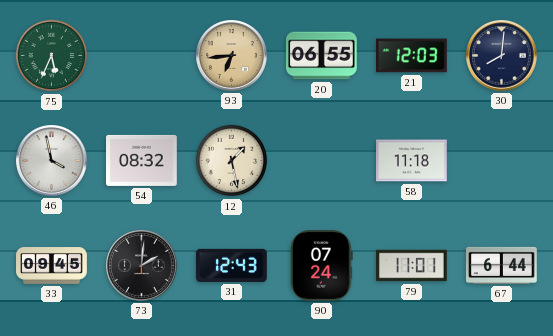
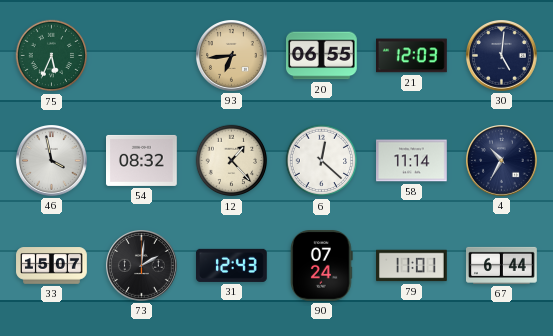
30: 8:01 -> 5:01
12: 1:28 -> 1:23
6: none -> 12:22
58: 11:18 -> 11:14
4: none -> 10:35
33: 09:45 -> 15:07
